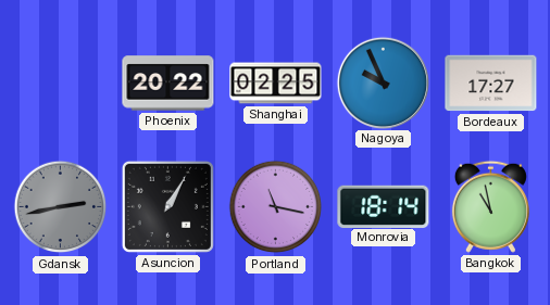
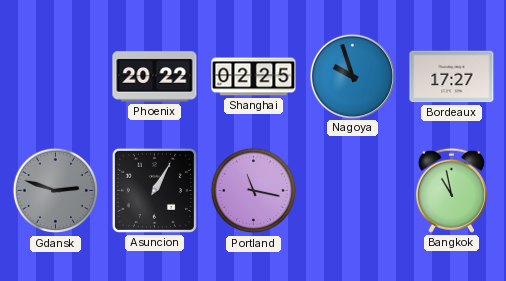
Nagoya: 9:56 -> 9:57
Gdansk: 2:43 -> 2:48
Monrovia: 18:14 -> none
